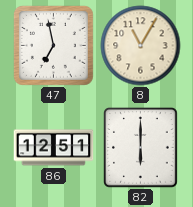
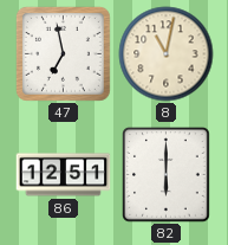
8: 11:05 -> 11:02
